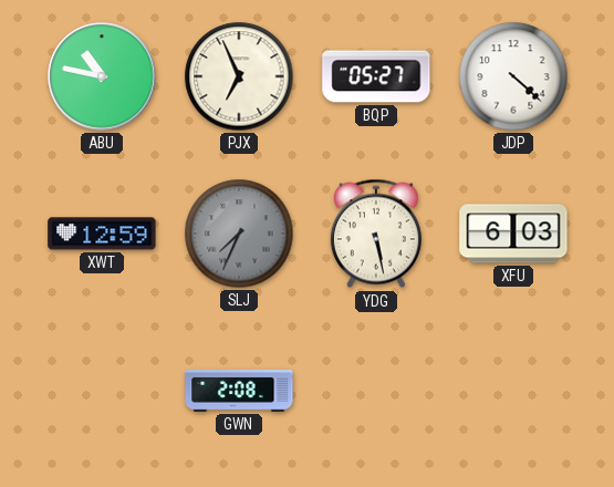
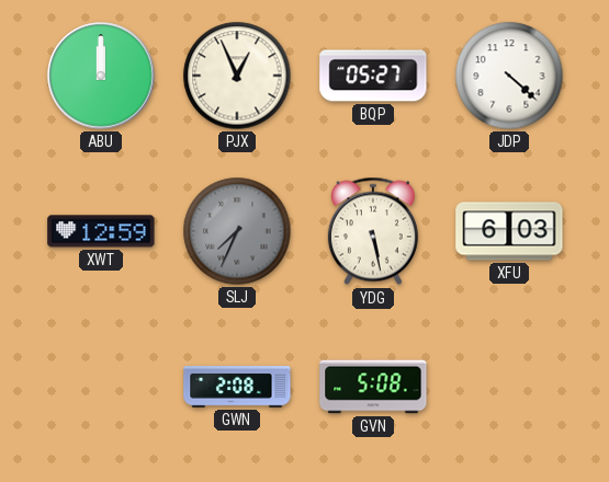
ABU: 10:47 -> 12:00
PJX: 6:56 -> 12:56
GVN: none -> 5:08
